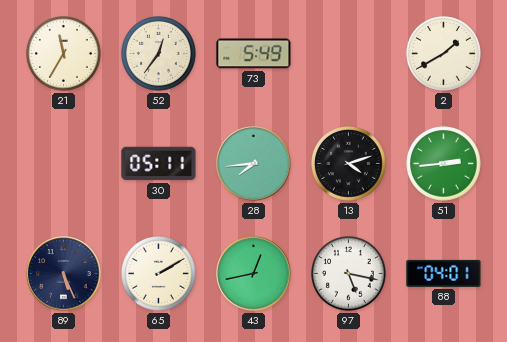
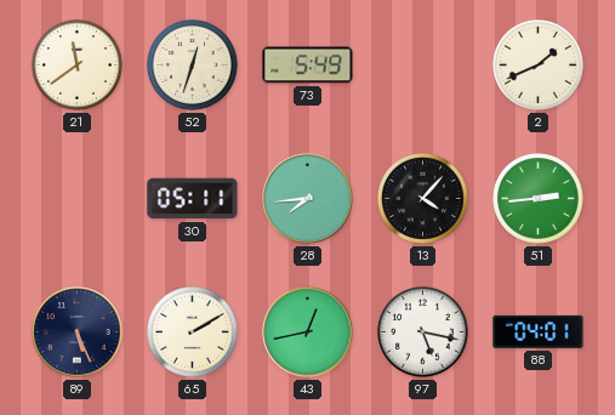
21: 11:35 -> 11:39
52: 12:36 -> 12:33
2: 1:40 -> 1:41
13: 4:12 -> 4:07
